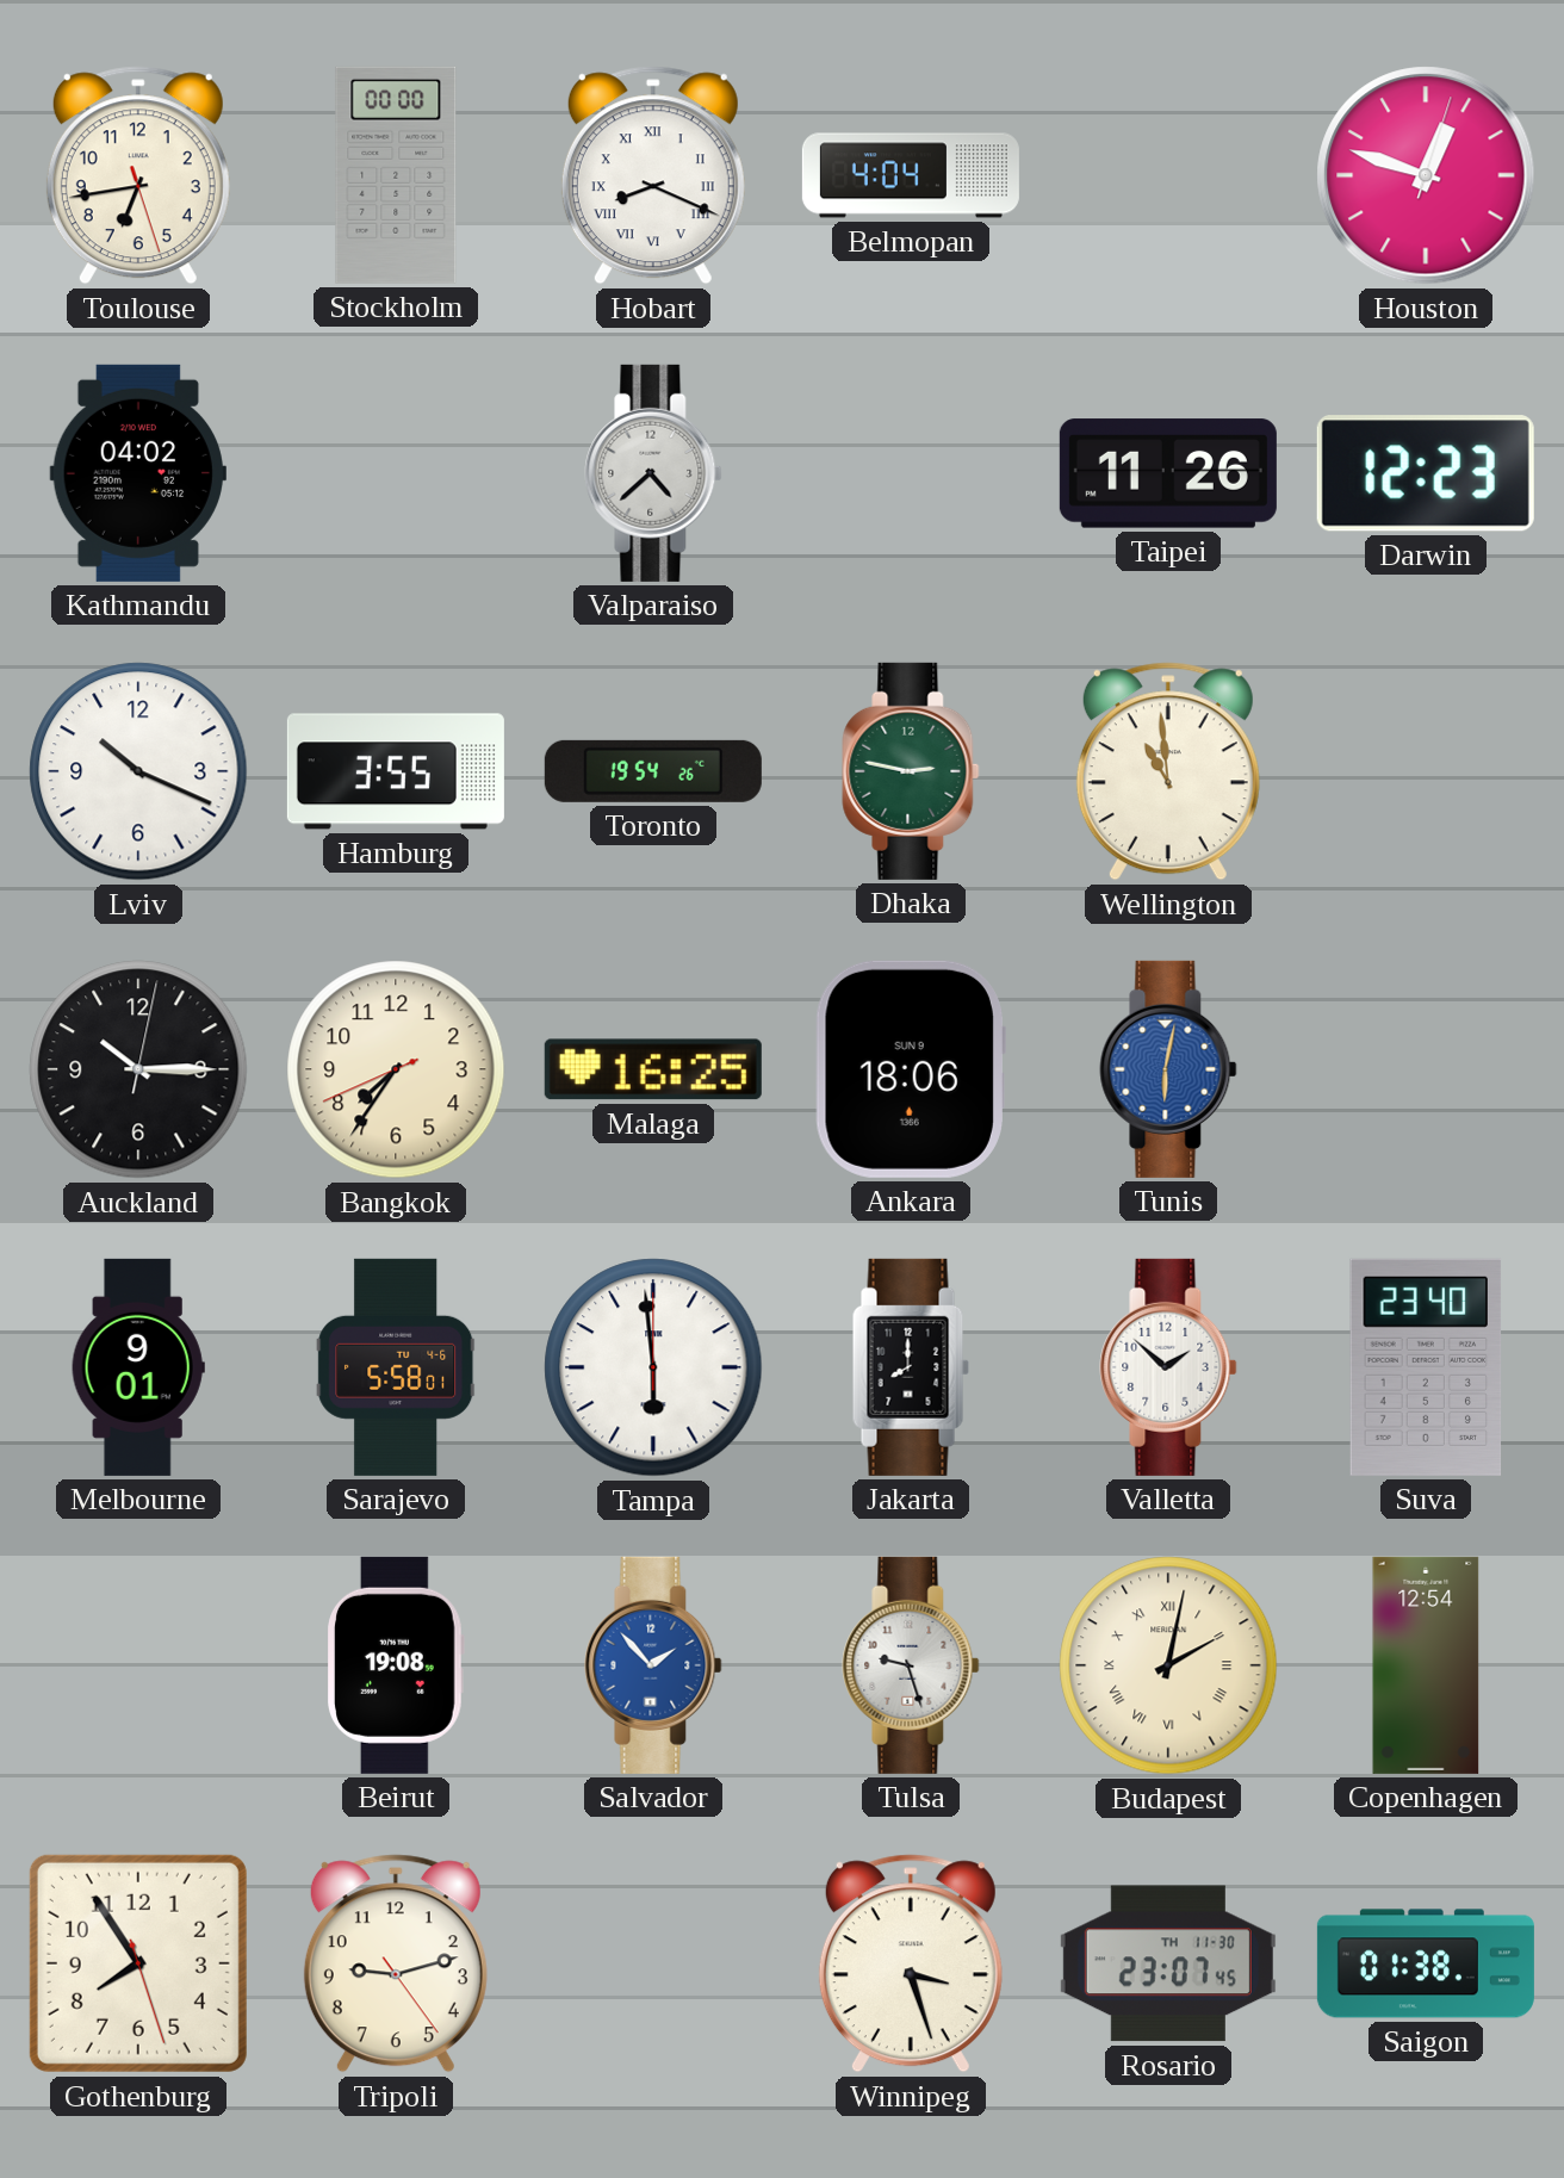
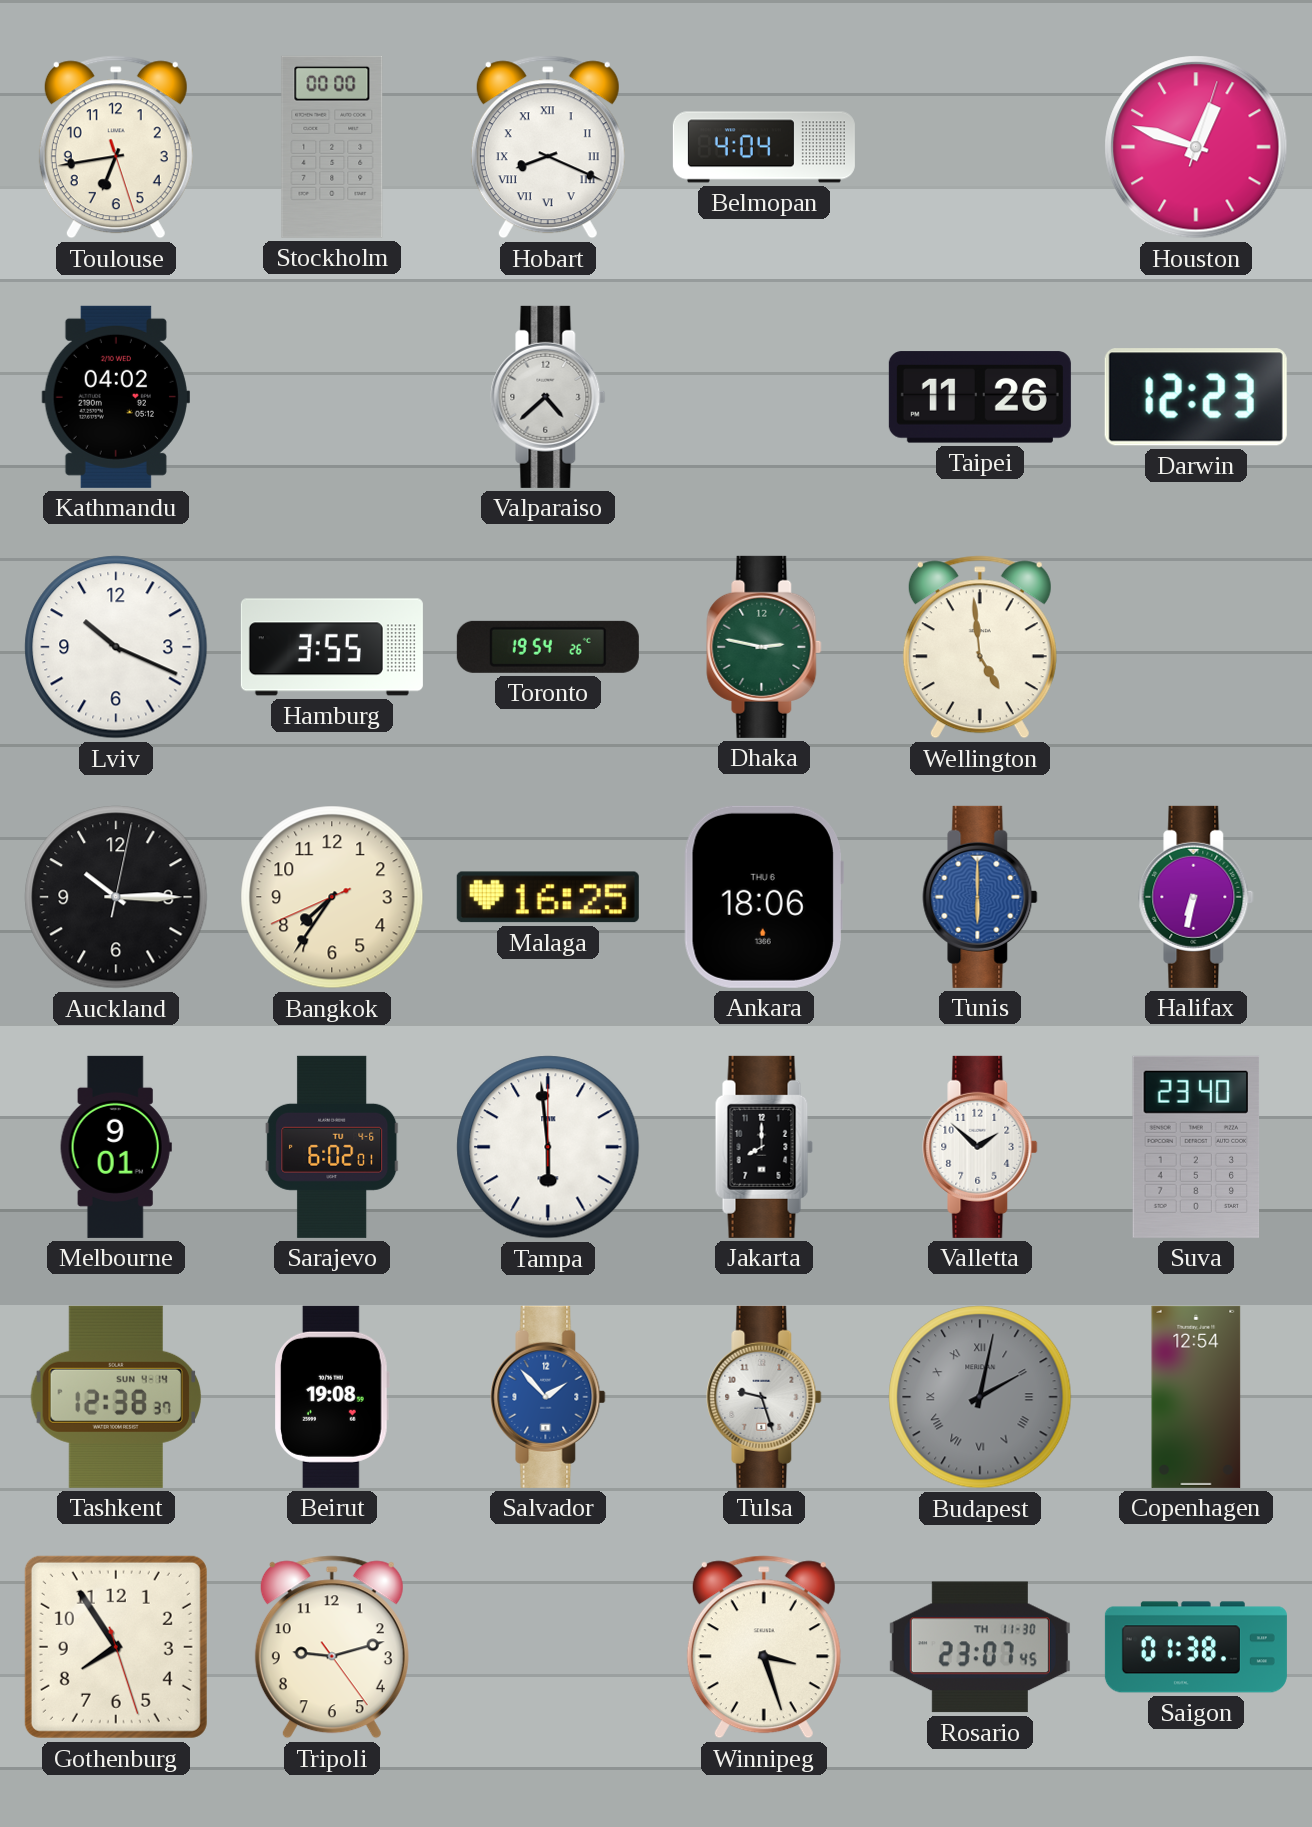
Wellington: 10:59 -> 4:59
Ankara date: SUN 9 -> THU 6
Tunis: 6:02 -> 6:00
Halifax: none -> 6:32
Sarajevo: 5:58 -> 6:02
Tashkent: none -> 12:38
Budapest dial: cream -> grey
